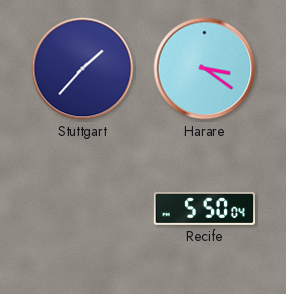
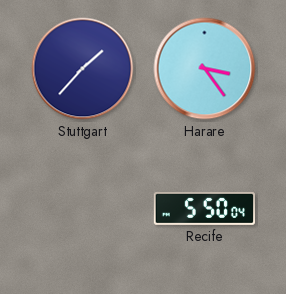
Harare: 3:21 -> 3:24
